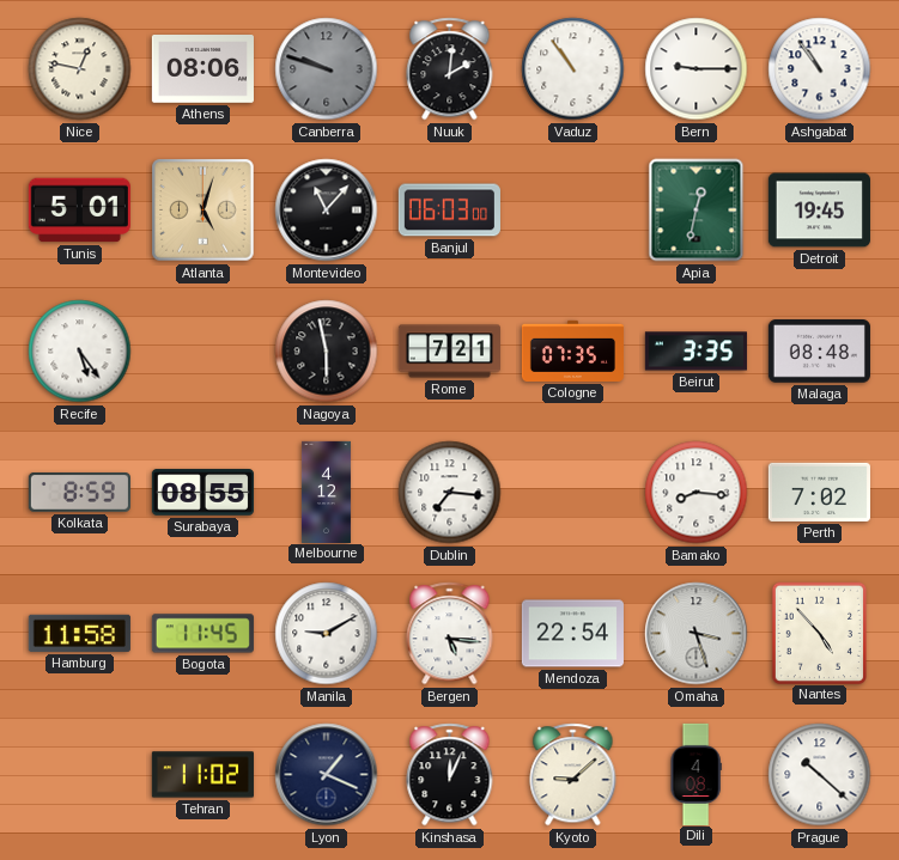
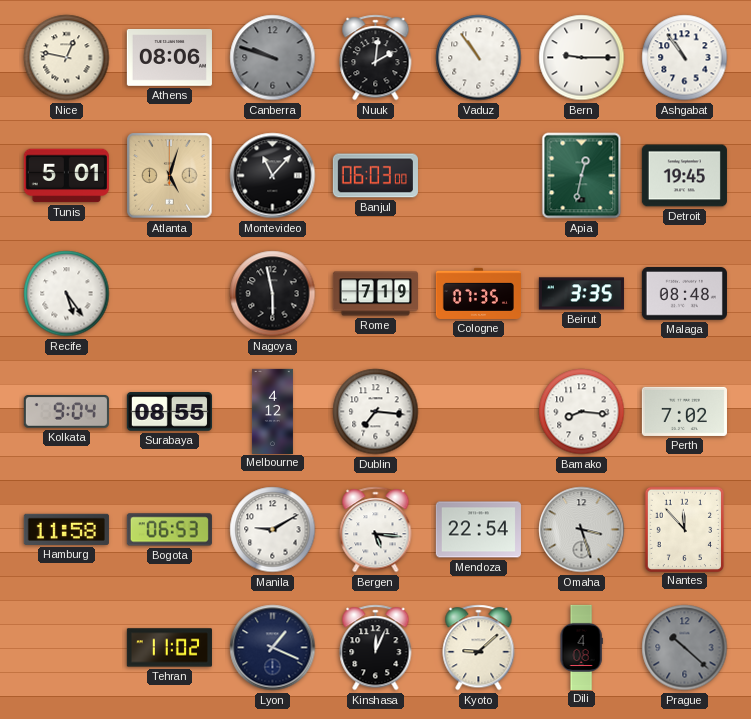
Rome: 7:21 -> 7:19
Kolkata: 8:59 -> 9:04
Bogota: 11:45 -> 06:53
Nantes: 4:53 -> 11:53
Prague dial: white -> grey
